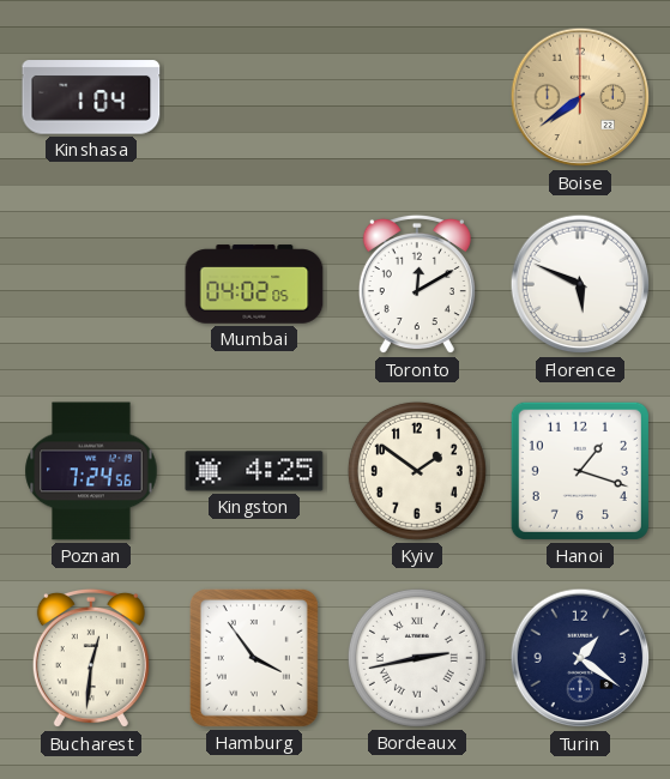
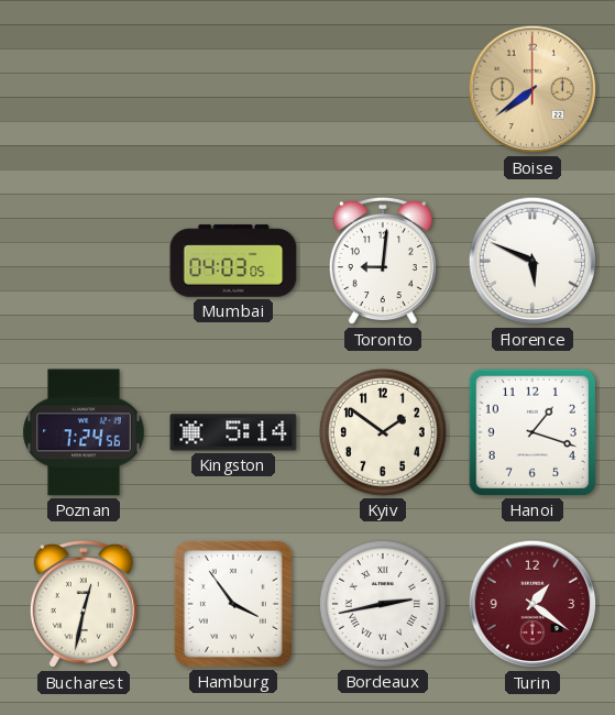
Kinshasa: 1:04 -> none
Mumbai: 04:02 -> 04:03
Toronto: 12:10 -> 9:01
Kingston: 4:25 -> 5:14
Bucharest: 12:31 -> 12:32
Turin dial: navy -> burgundy
